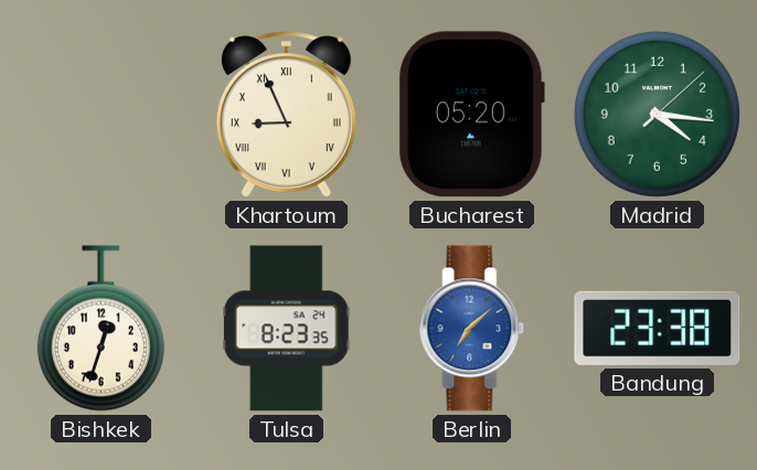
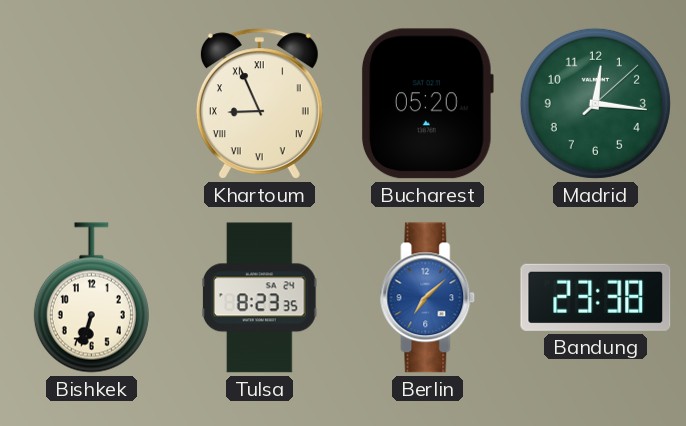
Madrid: 4:16 -> 12:16
Bishkek: 12:33 -> 6:33
